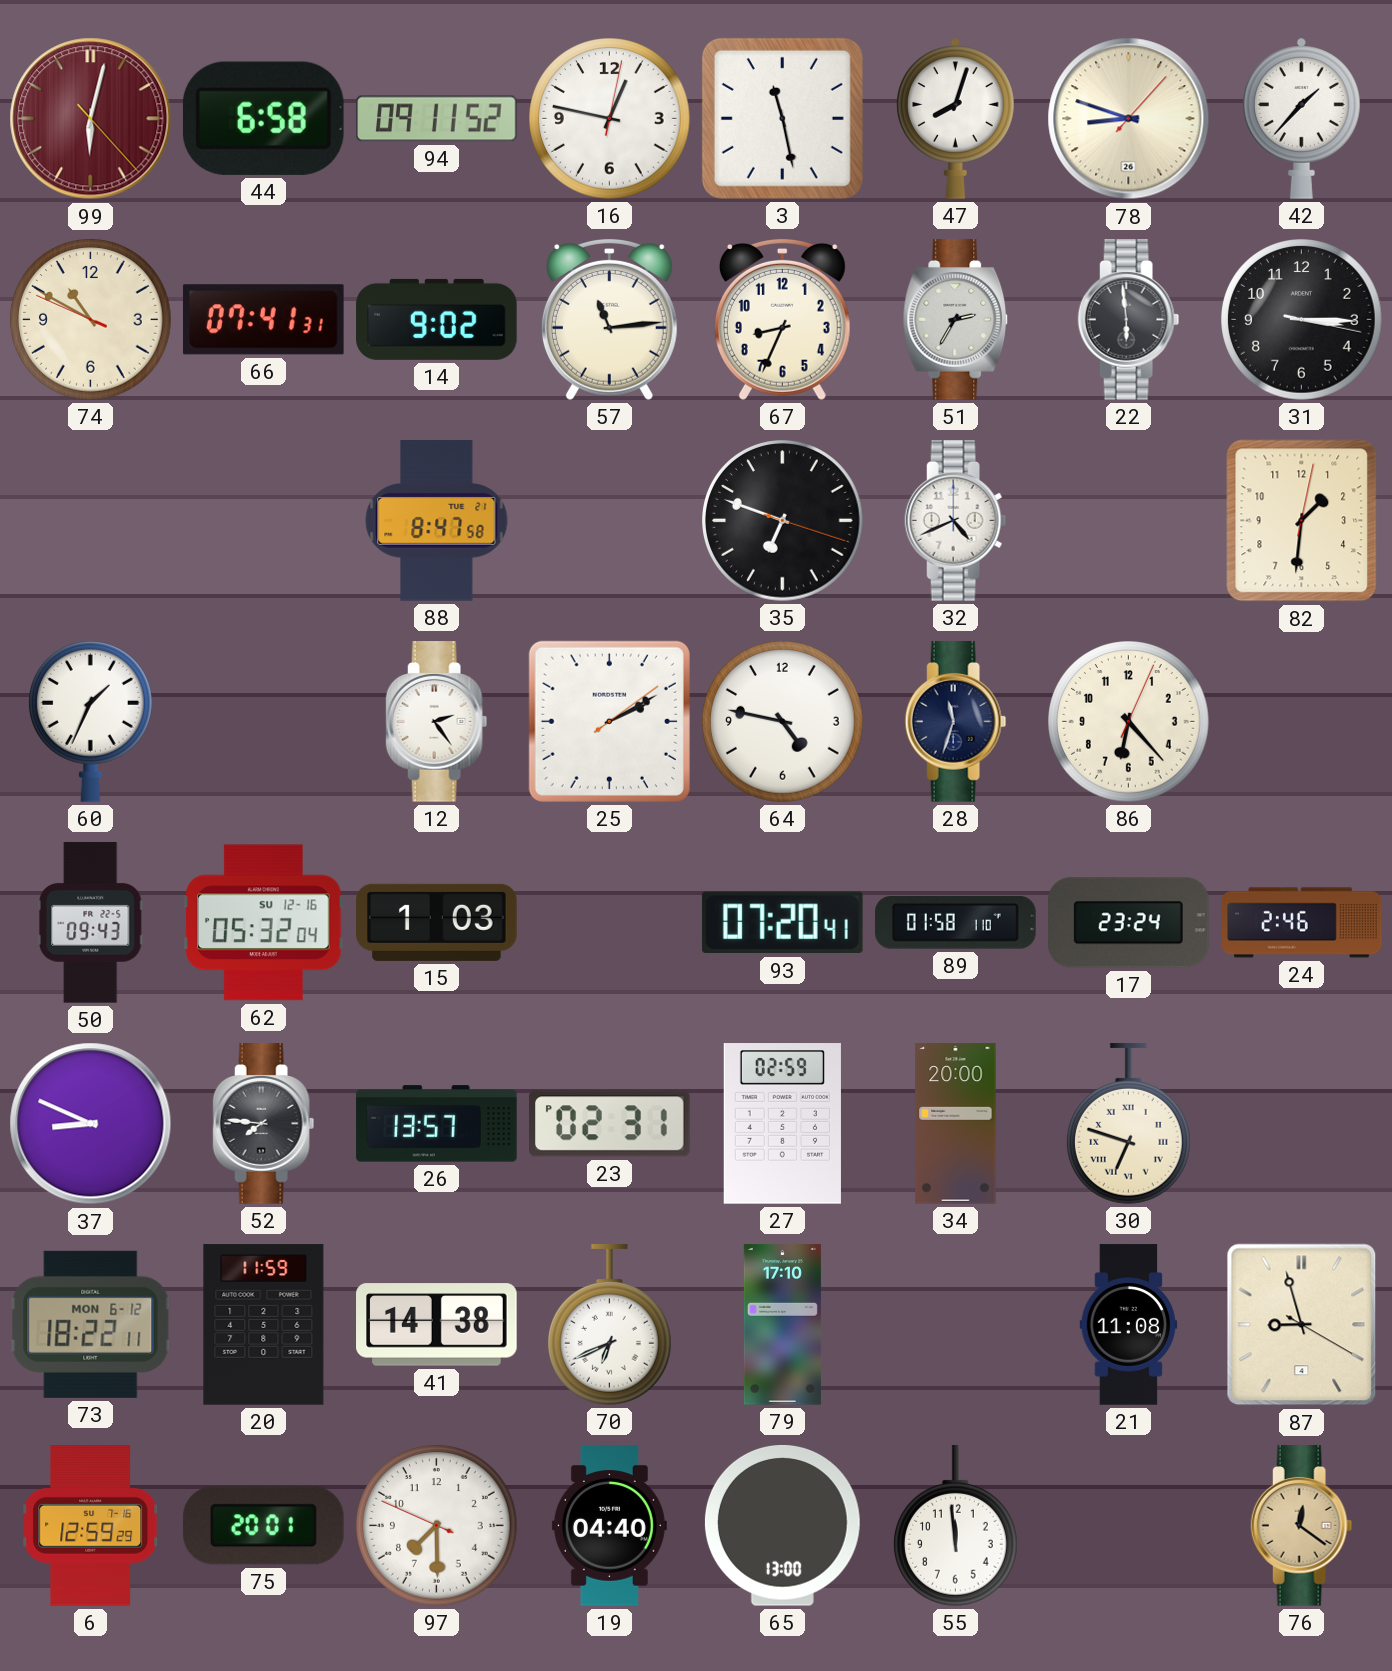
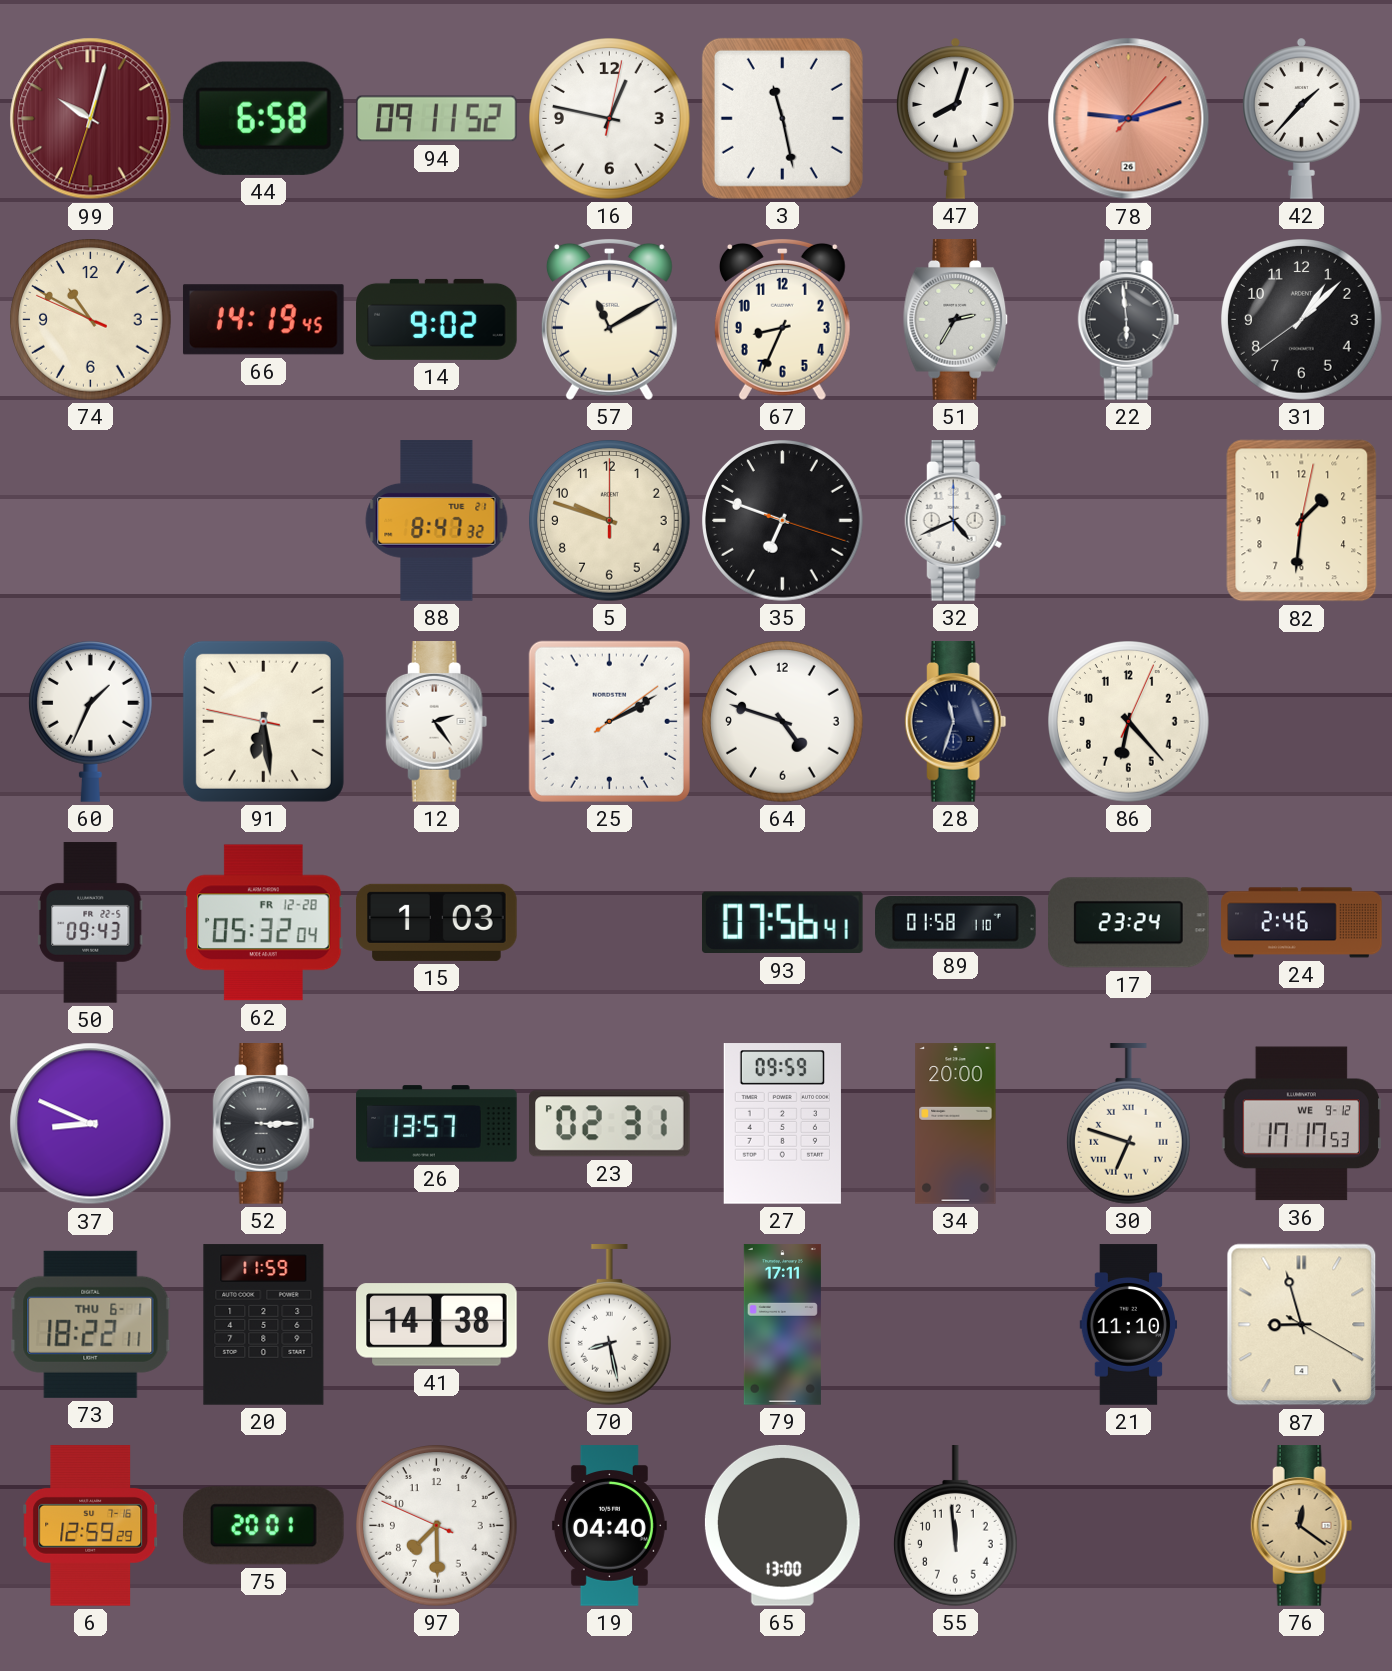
99: 6:02 -> 10:02
78: 8:48 -> 9:12
78 dial: cream -> salmon
66: 07:41 -> 14:19
57: 11:14 -> 11:10
31: 3:15 -> 1:07
88: 8:47:58 -> 8:47:32
5: none -> 9:48
91: none -> 6:28
64: 4:47 -> 4:48
62 date: SU 12-16 -> FR 12-28
93: 07:20 -> 07:56
52: 7:46 -> 3:15
27: 02:59 -> 09:59
36: none -> 17:17
73 date: MON 6-12 -> THU 6-1
70: 6:41 -> 8:28
79: 17:10 -> 17:11
21: 11:08 -> 11:10
